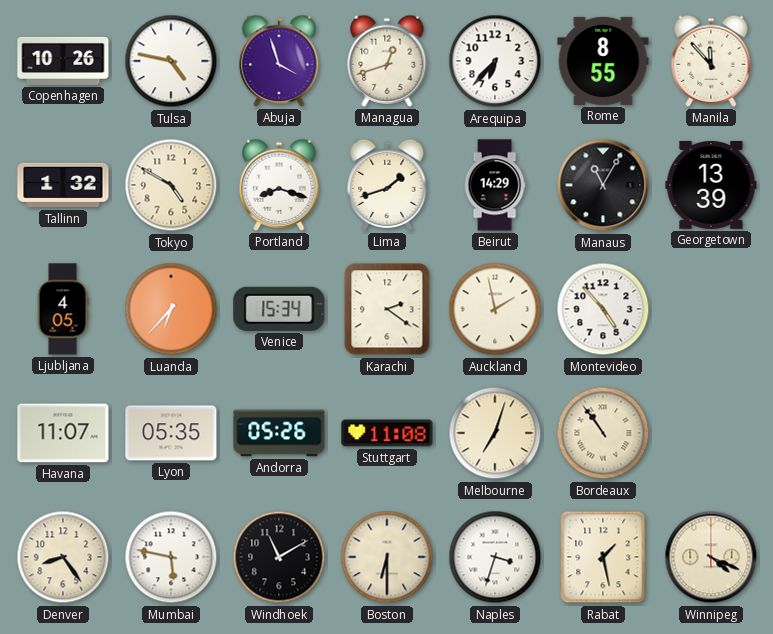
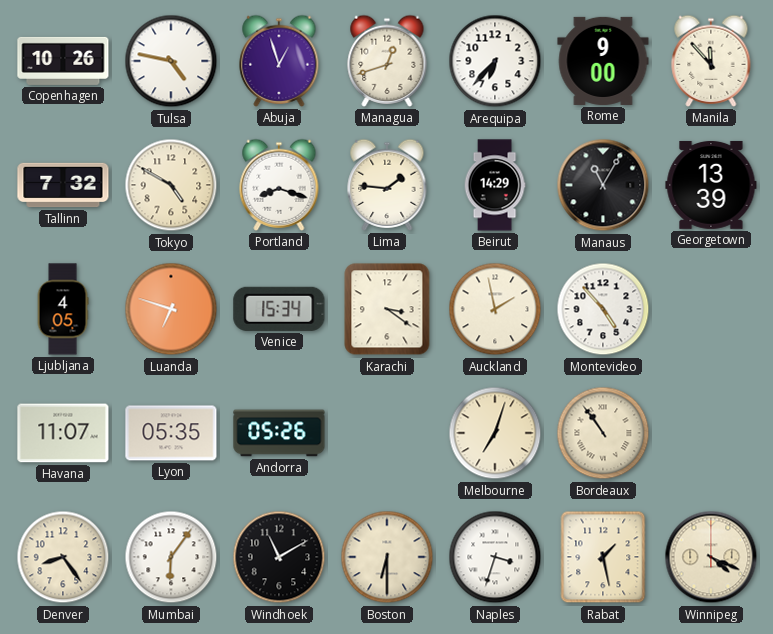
Abuja: 3:57 -> 12:57
Rome: 8:55 -> 9:00
Tallinn: 1:32 -> 7:32
Lima: 1:42 -> 1:46
Luanda: 6:37 -> 6:48
Karachi: 2:21 -> 3:21
Stuttgart: 11:08 -> none
Mumbai: 5:47 -> 6:06
